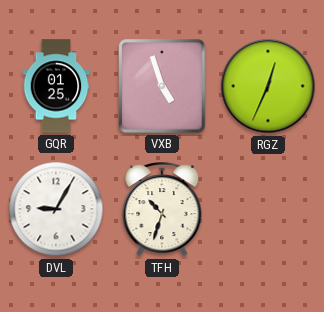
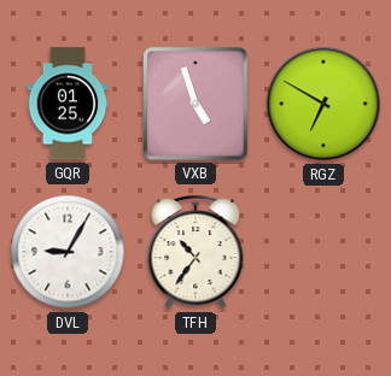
RGZ: 12:34 -> 6:50
TFH: 10:33 -> 10:36
